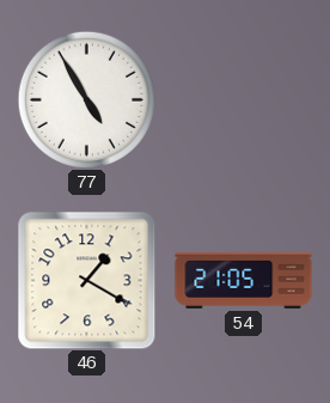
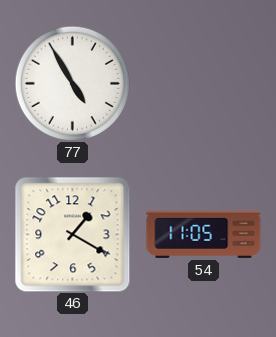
54: 21:05 -> 11:05
